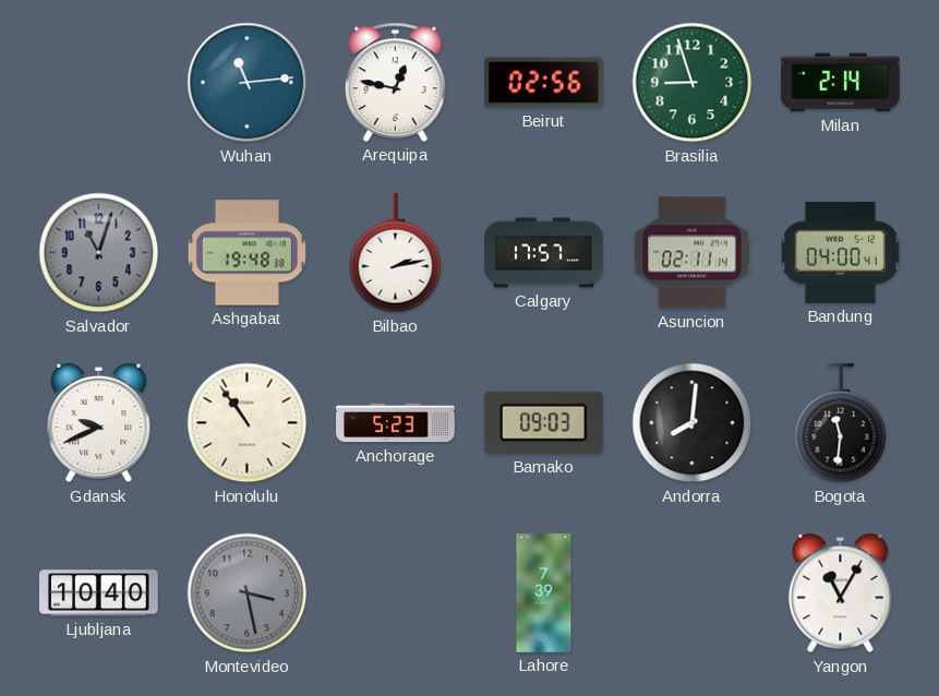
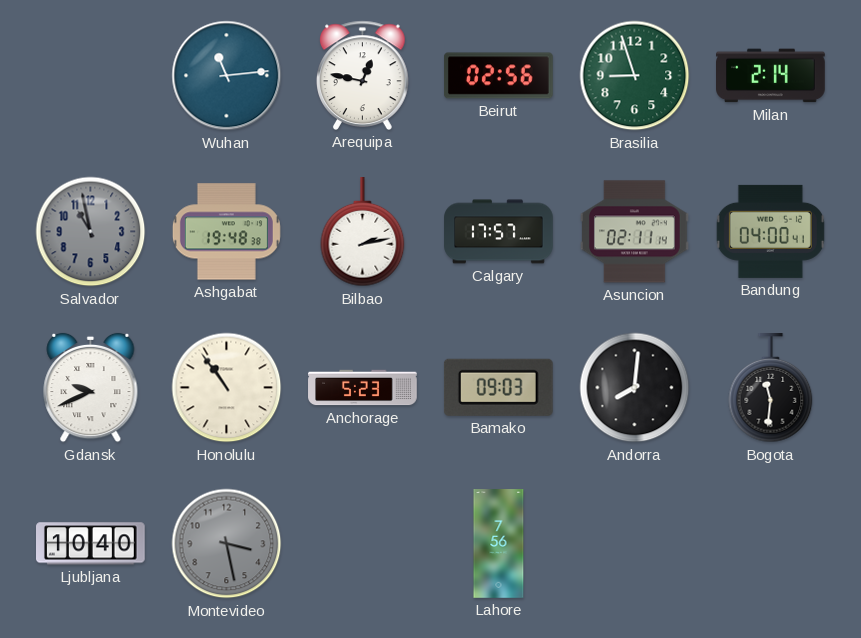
Salvador: 11:03 -> 10:58
Lahore: 7:39 -> 7:56
Yangon: 11:05 -> none
